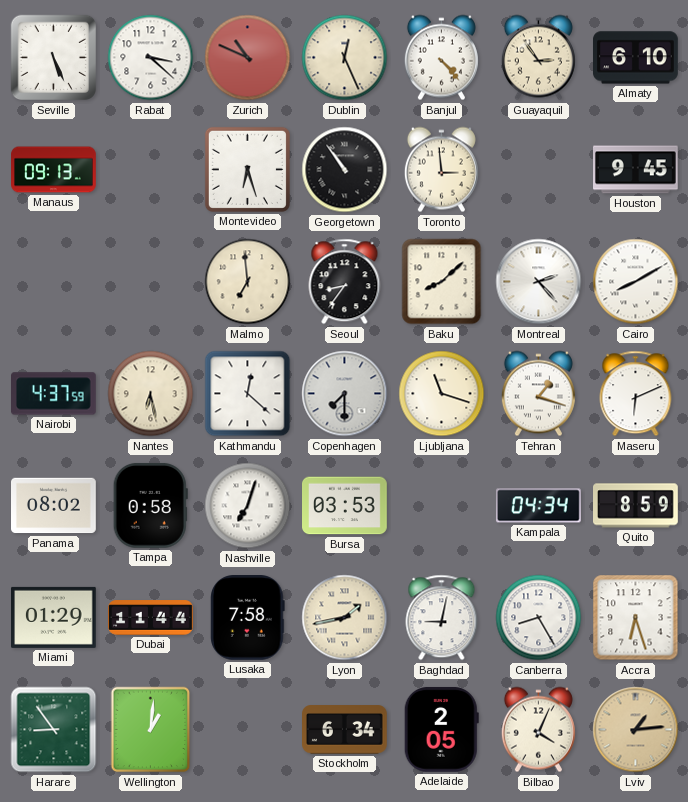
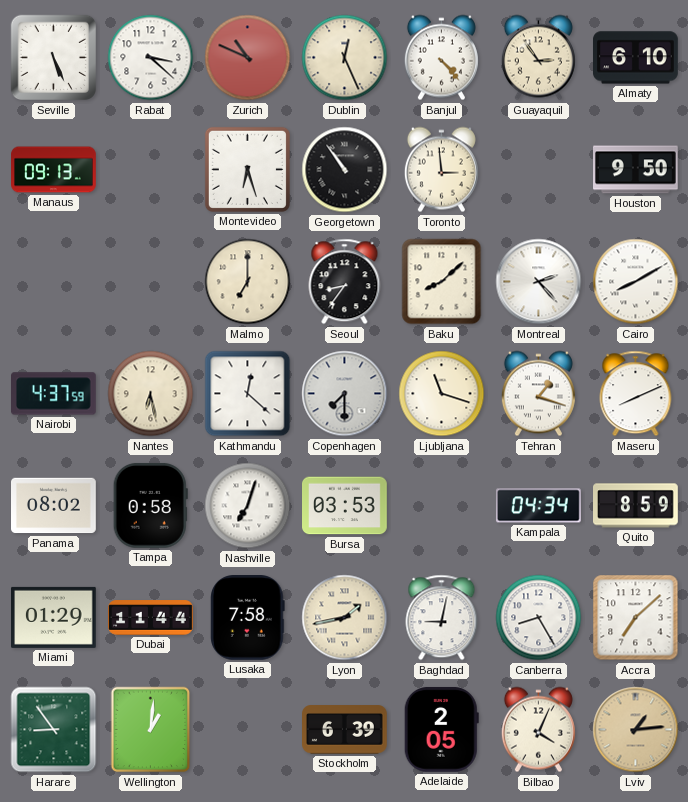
Houston: 9:45 -> 9:50
Malmo: 6:59 -> 7:00
Maseru: 6:11 -> 8:11
Accra: 6:27 -> 7:08
Stockholm: 6:34 -> 6:39
